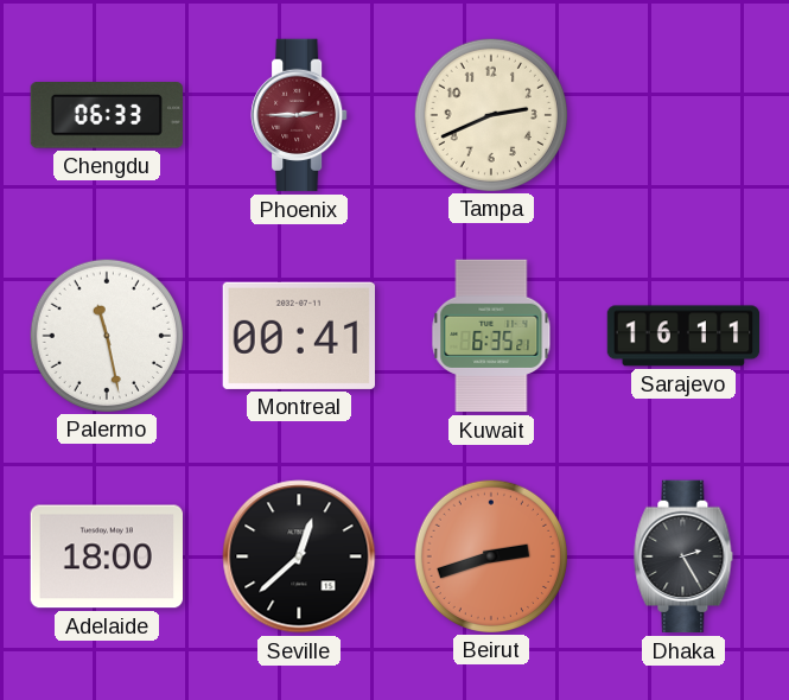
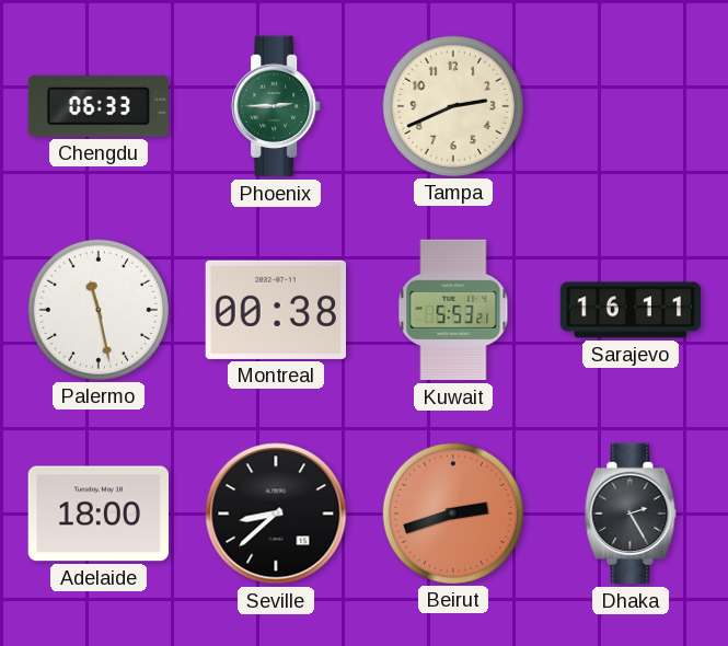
Phoenix dial: burgundy -> green
Montreal: 00:41 -> 00:38
Kuwait: 6:35 -> 5:53
Seville: 12:38 -> 8:38
